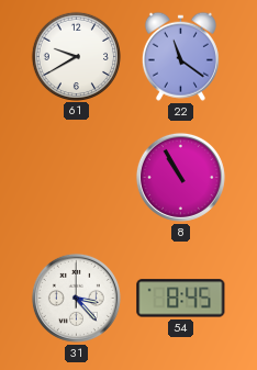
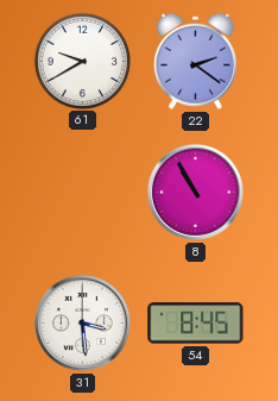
22: 11:21 -> 2:21
31: 3:23 -> 3:29
